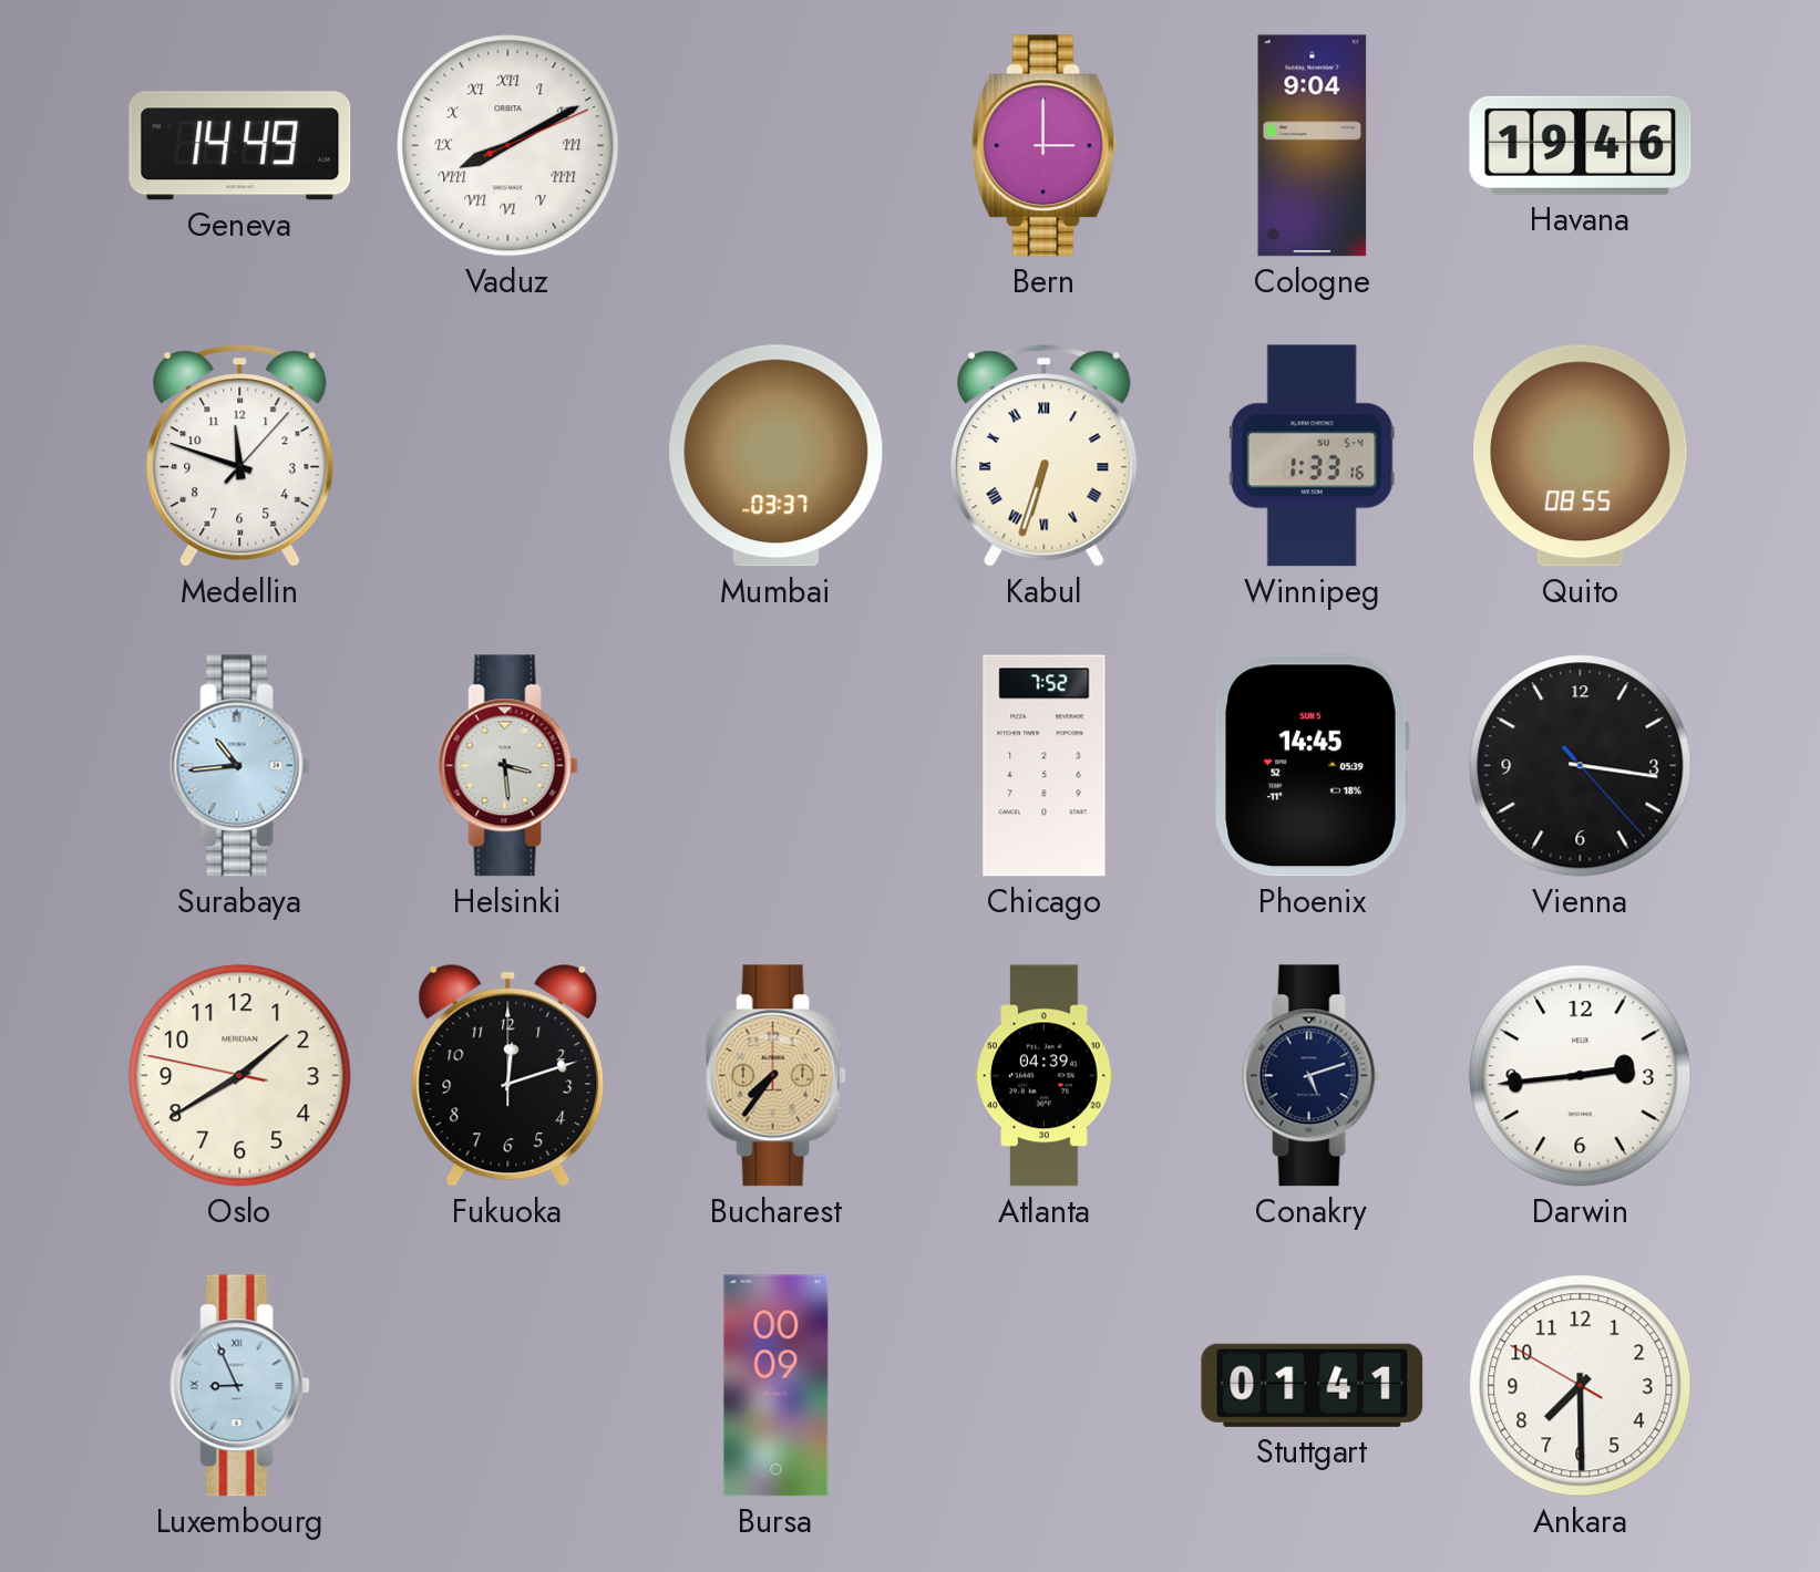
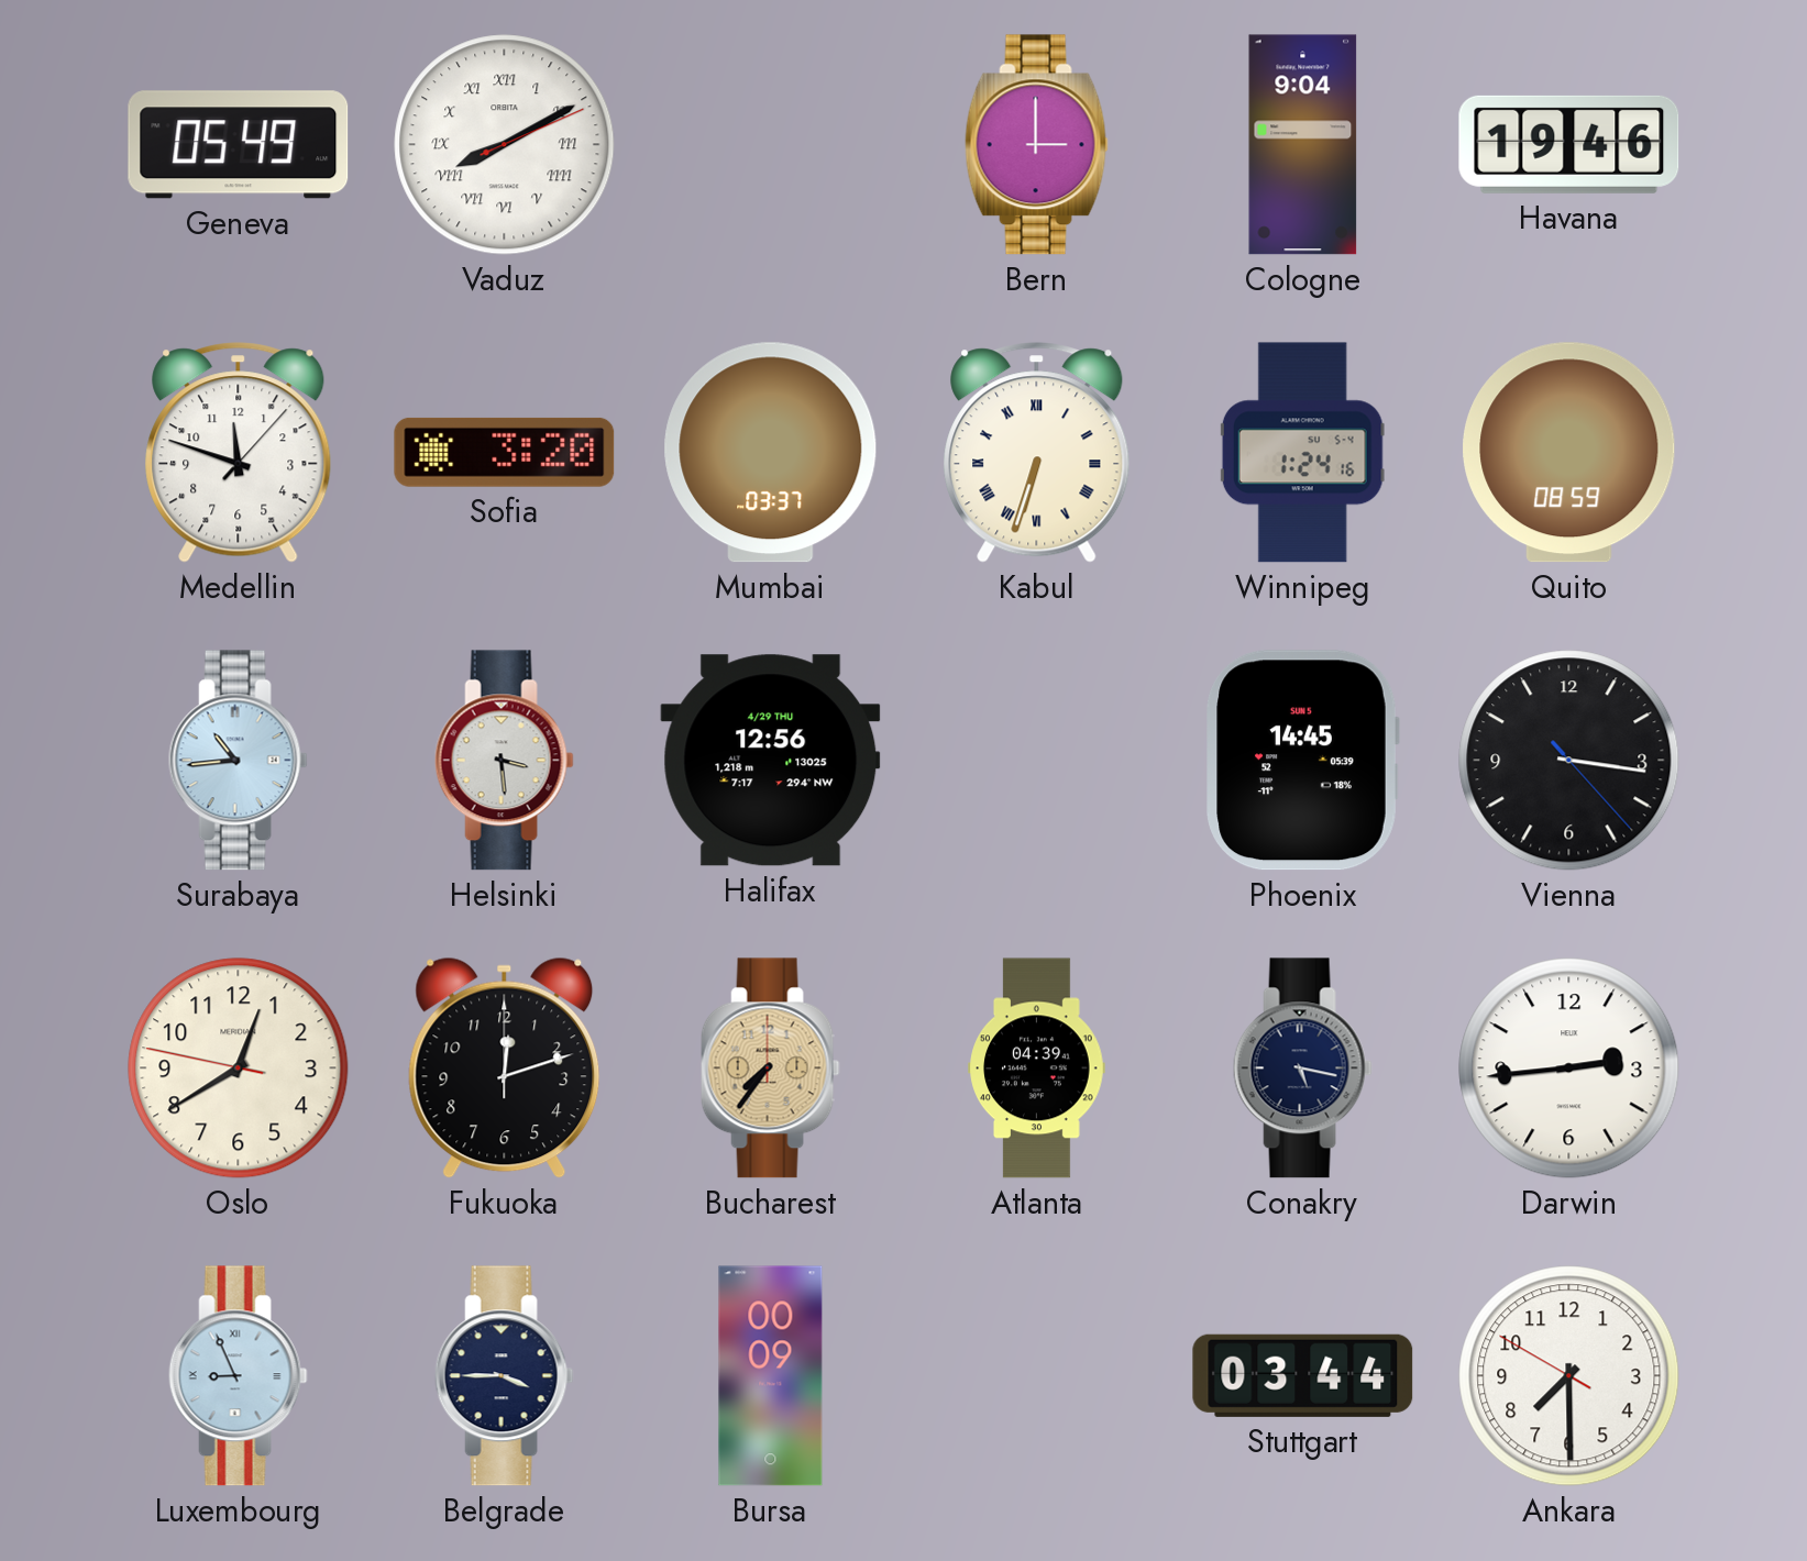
Geneva: 14:49 -> 05:49
Sofia: none -> 3:20
Winnipeg: 1:33 -> 1:24
Quito: 08:55 -> 08:59
Halifax: none -> 12:56
Chicago: 7:52 -> none
Oslo: 1:39 -> 12:39
Conakry: 5:12 -> 5:17
Belgrade: none -> 3:45
Stuttgart: 01:41 -> 03:44
